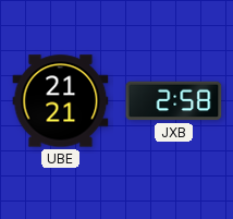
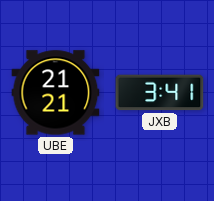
JXB: 2:58 -> 3:41
